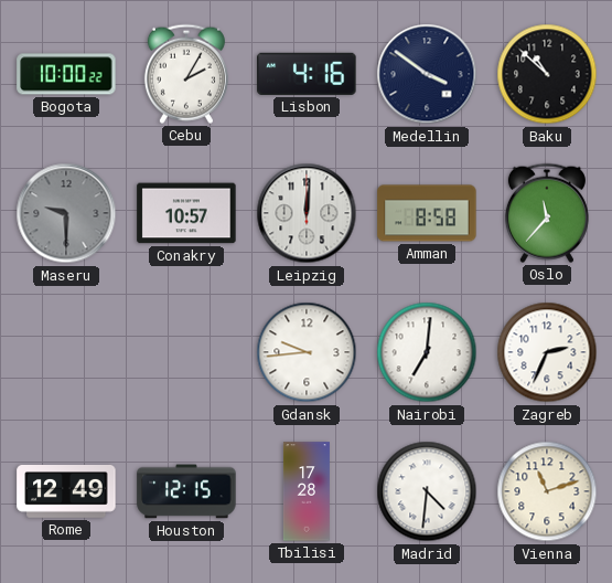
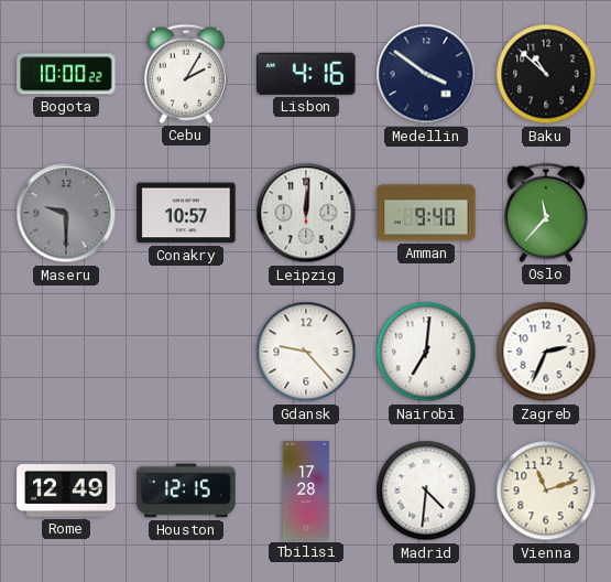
Amman: 8:58 -> 9:40
Gdansk: 9:44 -> 9:23
